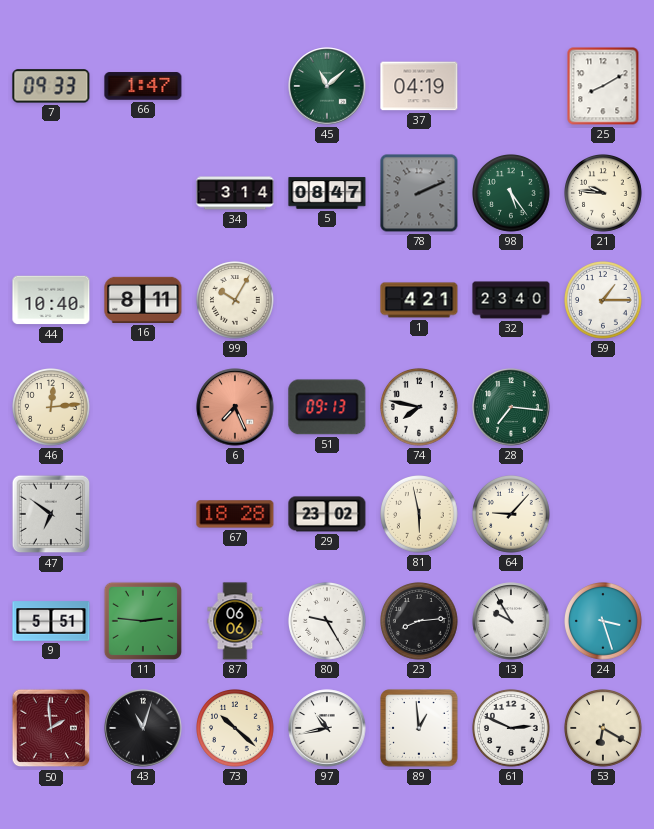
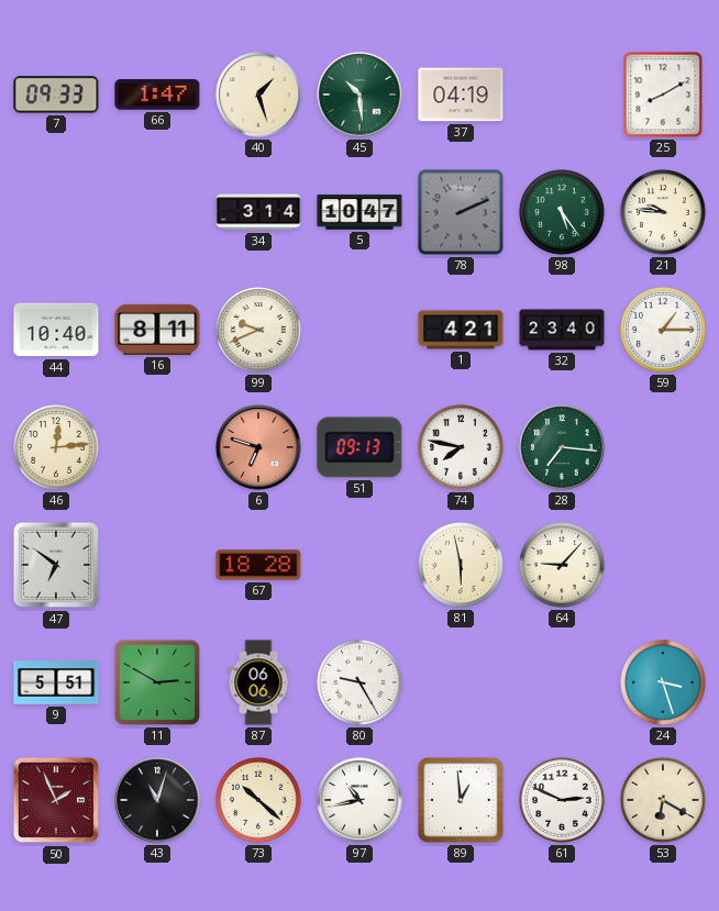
40: none -> 1:27
45: 11:08 -> 10:29
5: 08:47 -> 10:47
99: 10:05 -> 9:41
6: 7:26 -> 6:48
29: 23:02 -> none
11: 2:46 -> 2:50
23: 8:14 -> none
13: 9:55 -> none
50: 1:59 -> 1:56
